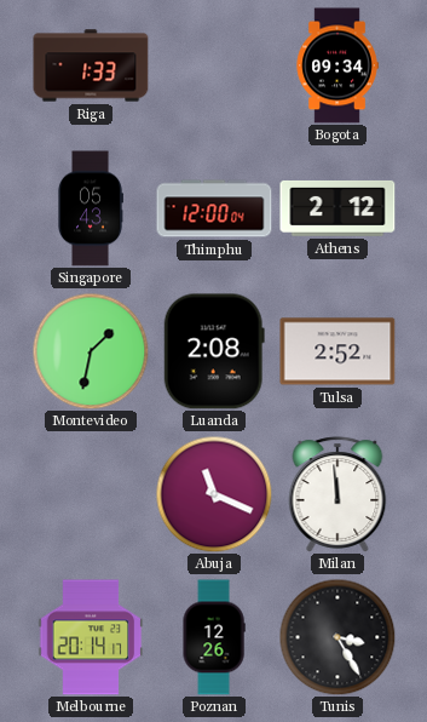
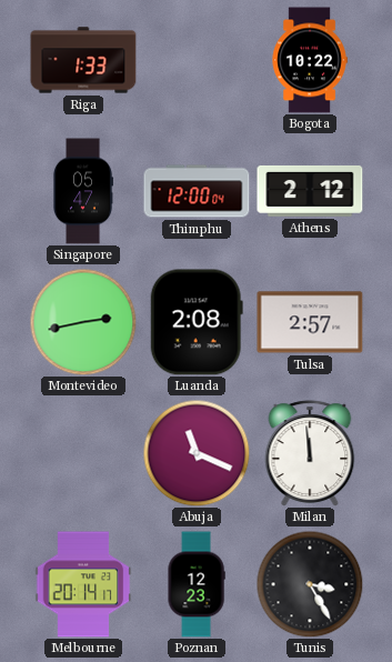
Bogota: 09:34 -> 10:22
Singapore: 05:43 -> 05:47
Montevideo: 1:32 -> 2:43
Tulsa: 2:52 -> 2:57
Poznan: 12:26 -> 12:23
